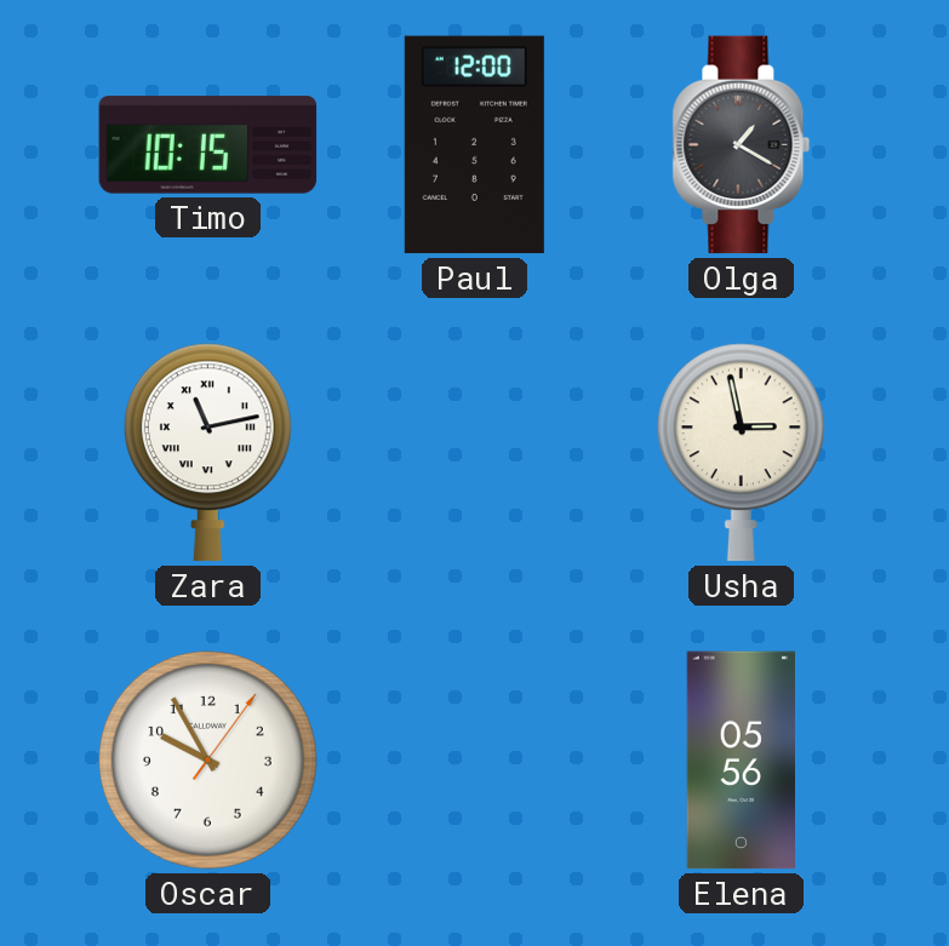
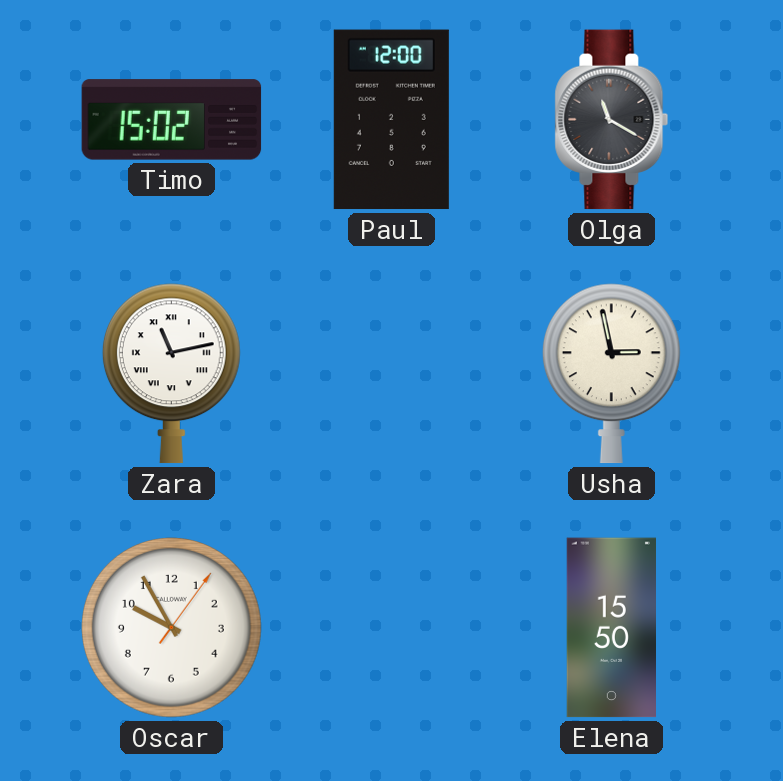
Timo: 10:15 -> 15:02
Olga: 1:20 -> 11:20
Elena: 05:56 -> 15:50
